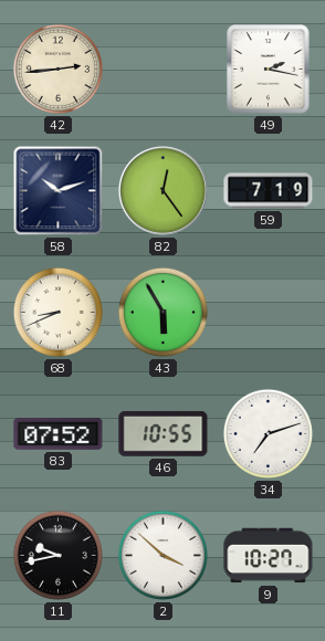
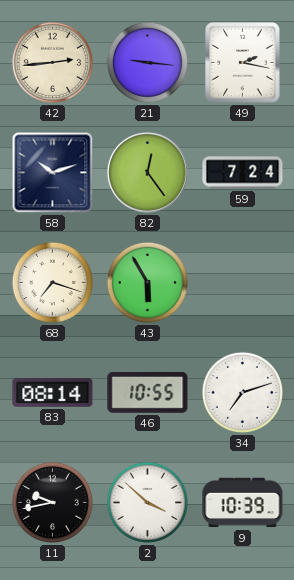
21: none -> 9:16
59: 7:19 -> 7:24
68: 8:41 -> 7:18
83: 07:52 -> 08:14
9: 10:27 -> 10:39
